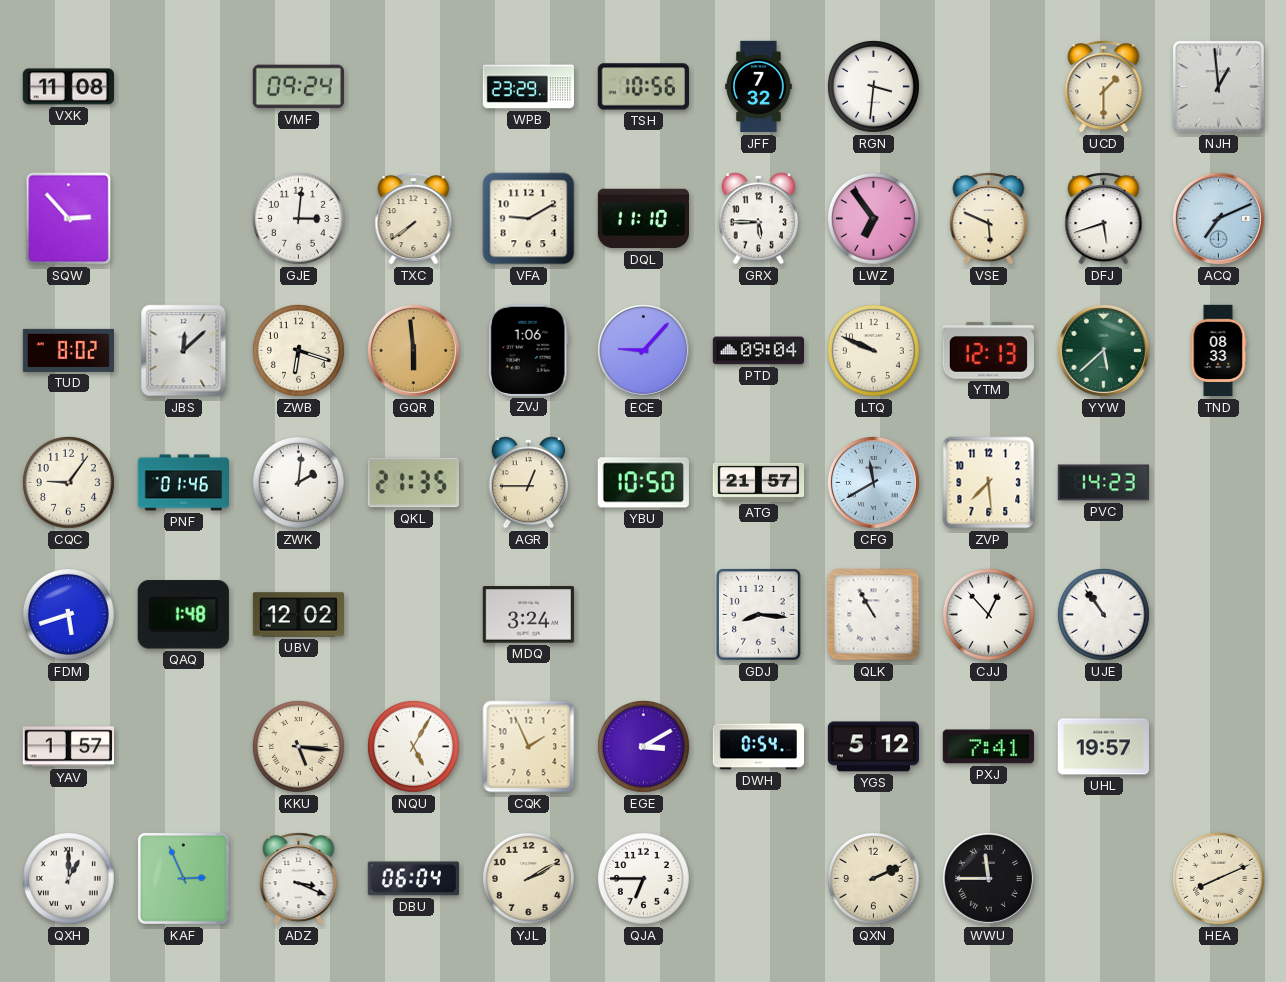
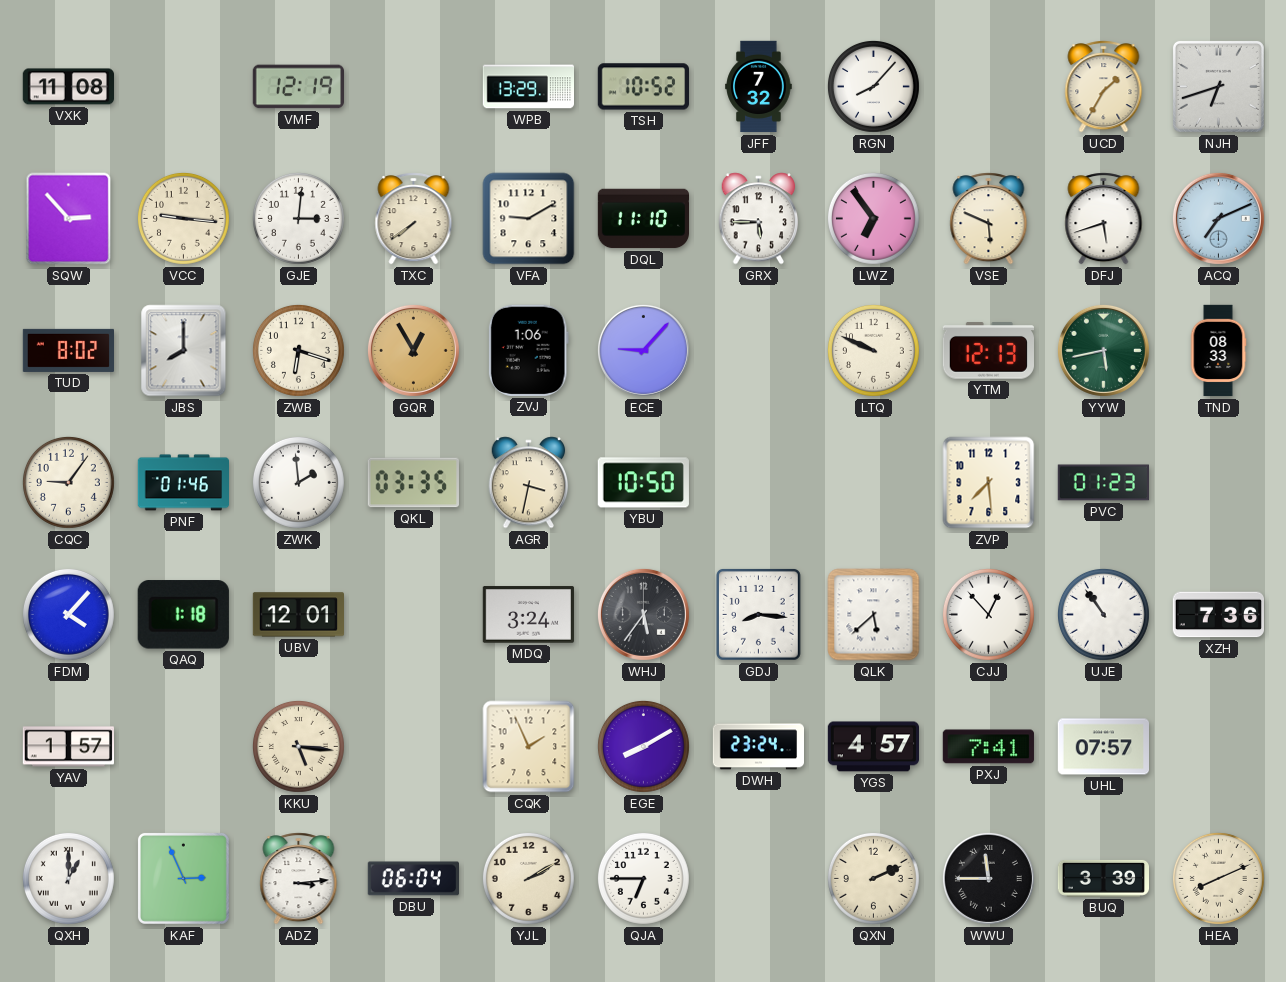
VMF: 09:24 -> 12:19
WPB: 23:29 -> 13:29
TSH: 10:56 -> 10:52
RGN: 3:31 -> 8:07
UCD: 1:30 -> 1:35
NJH: 12:59 -> 6:42
VCC: none -> 9:16
JBS: 12:08 -> 8:00
GQR: 5:59 -> 12:55
PTD: 09:04 -> none
YYW: 5:38 -> 5:43
ZWK: 2:01 -> 1:59
QKL: 21:35 -> 03:35
AGR: 12:45 -> 3:32
ATG: 21:57 -> none
CFG: 11:40 -> none
PVC: 14:23 -> 01:23
FDM: 5:42 -> 4:07
QAQ: 1:48 -> 1:18
UBV: 12:02 -> 12:01
WHJ: none -> 5:36
QLK: 10:55 -> 5:38
XZH: none -> 7:36
NQU: 5:05 -> none
EGE: 3:10 -> 8:10
DWH: 0:54 -> 23:24
YGS: 5:12 -> 4:57
UHL: 19:57 -> 07:57
ADZ: 3:19 -> 3:14
BUQ: none -> 3:39
